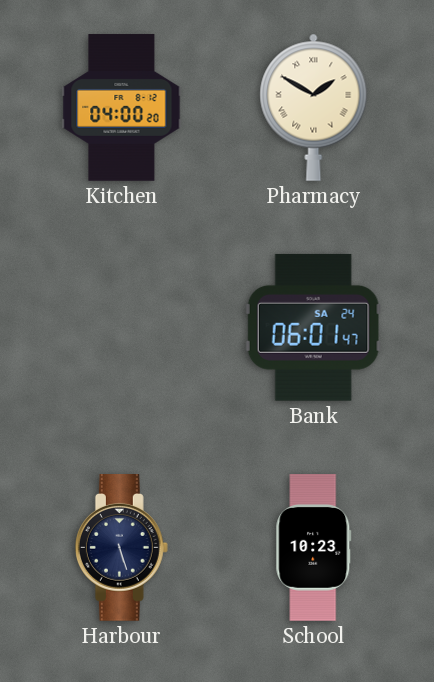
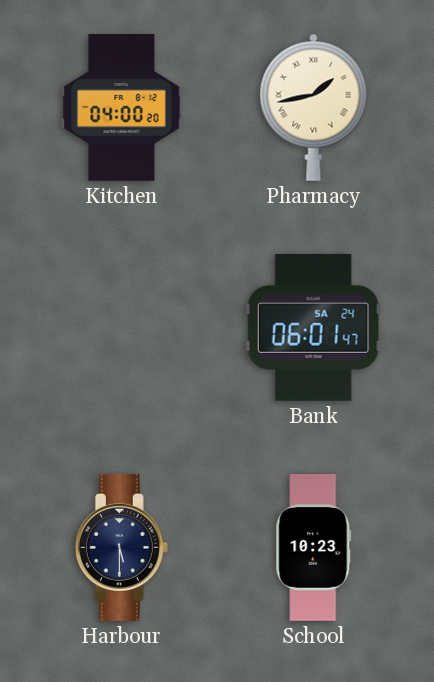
Pharmacy: 1:50 -> 1:43
Harbour: 5:27 -> 5:30
